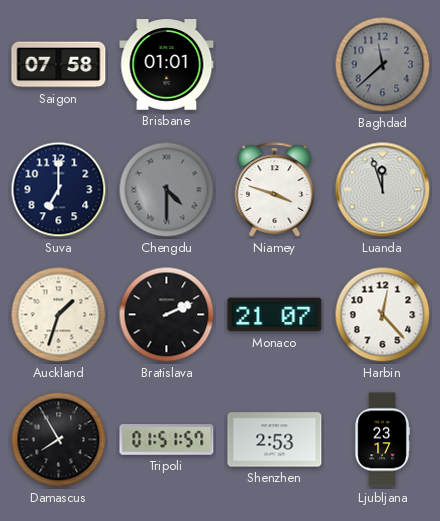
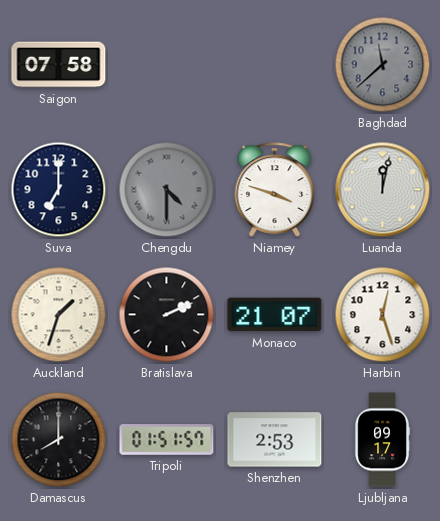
Brisbane: 01:01 -> none
Luanda: 11:57 -> 12:02
Harbin: 12:23 -> 12:27
Damascus: 7:55 -> 8:00
Ljubljana: 23:17 -> 09:17
